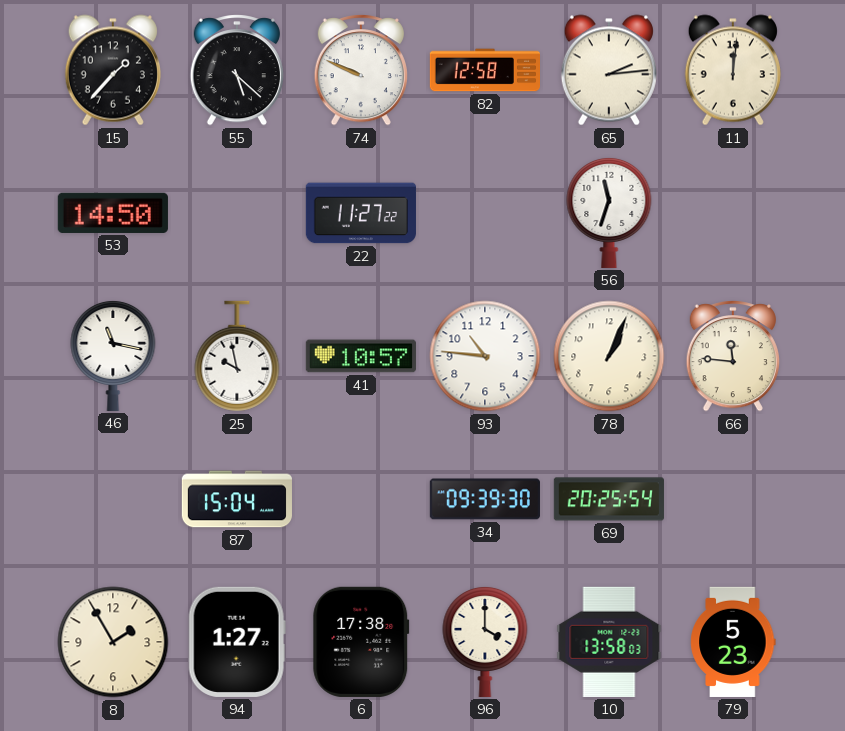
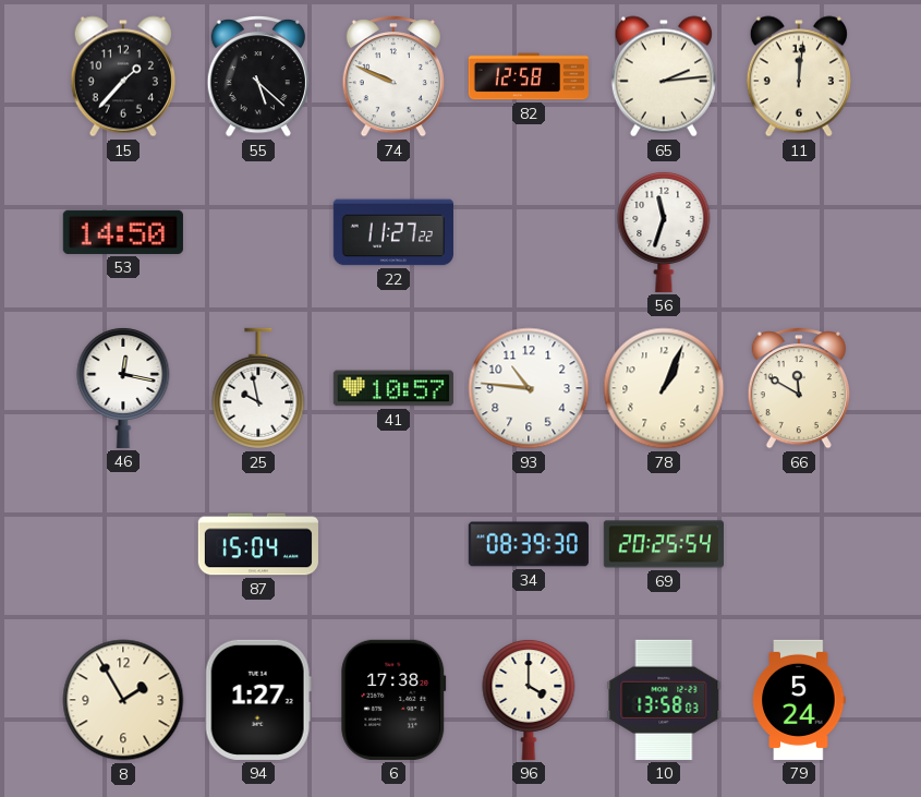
46: 11:17 -> 12:17
66: 11:46 -> 11:50
34: 09:39 -> 08:39
79: 5:23 -> 5:24
